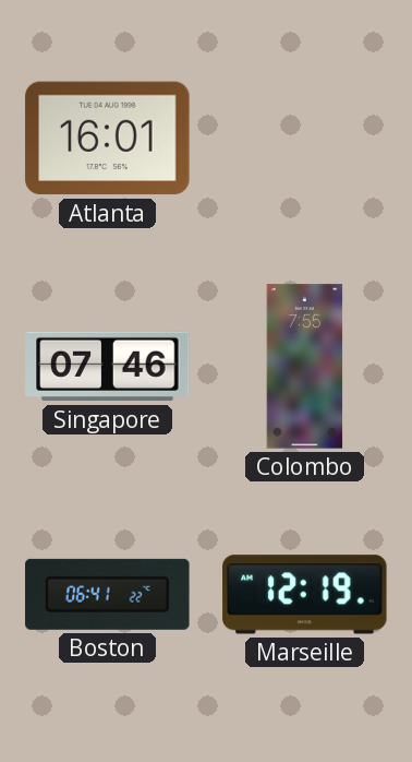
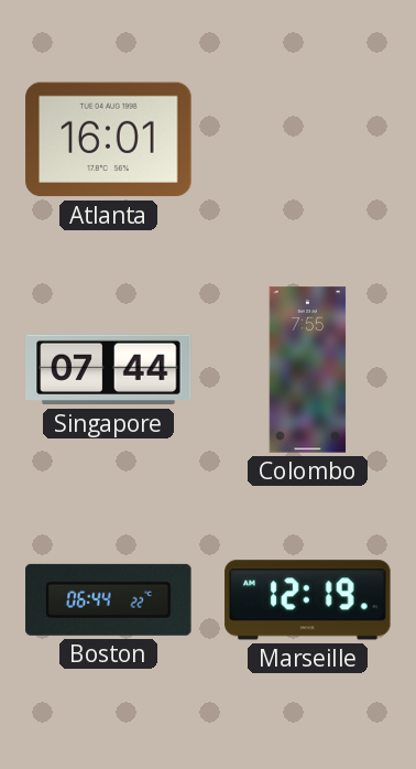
Singapore: 07:46 -> 07:44
Boston: 06:41 -> 06:44
